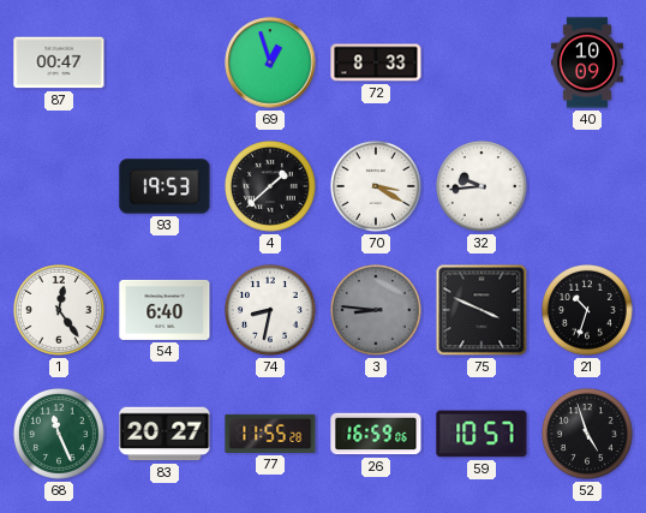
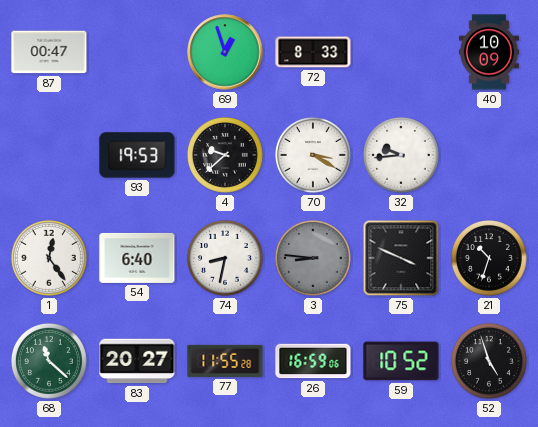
4: 1:38 -> 9:38
68: 11:26 -> 11:22
59: 10:57 -> 10:52
